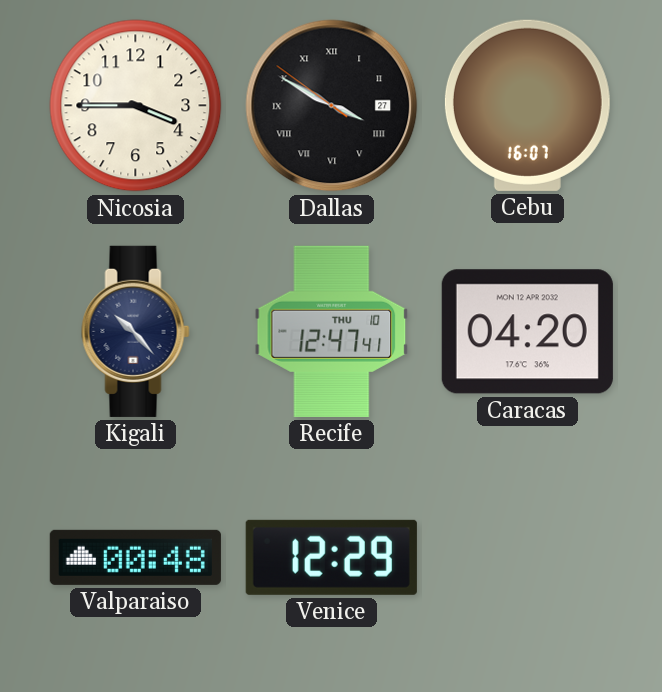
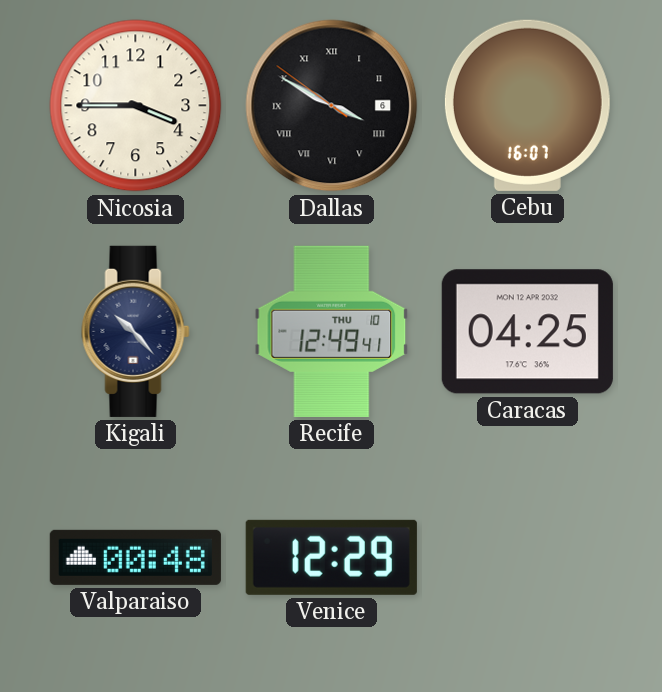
Dallas date: 27 -> 6
Recife: 12:47 -> 12:49
Caracas: 04:20 -> 04:25
